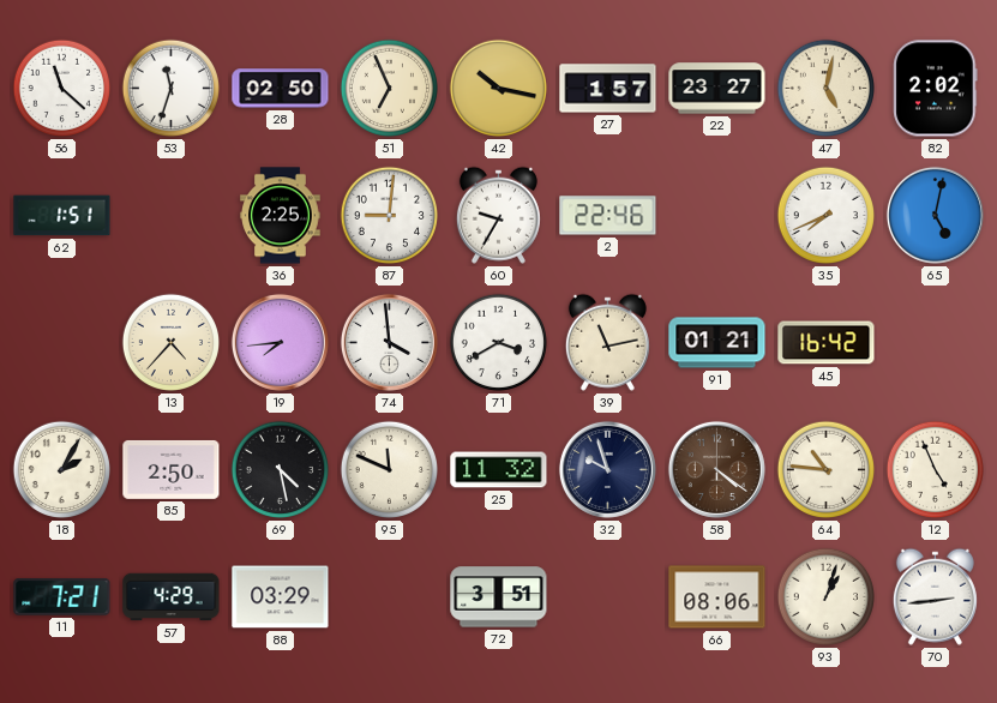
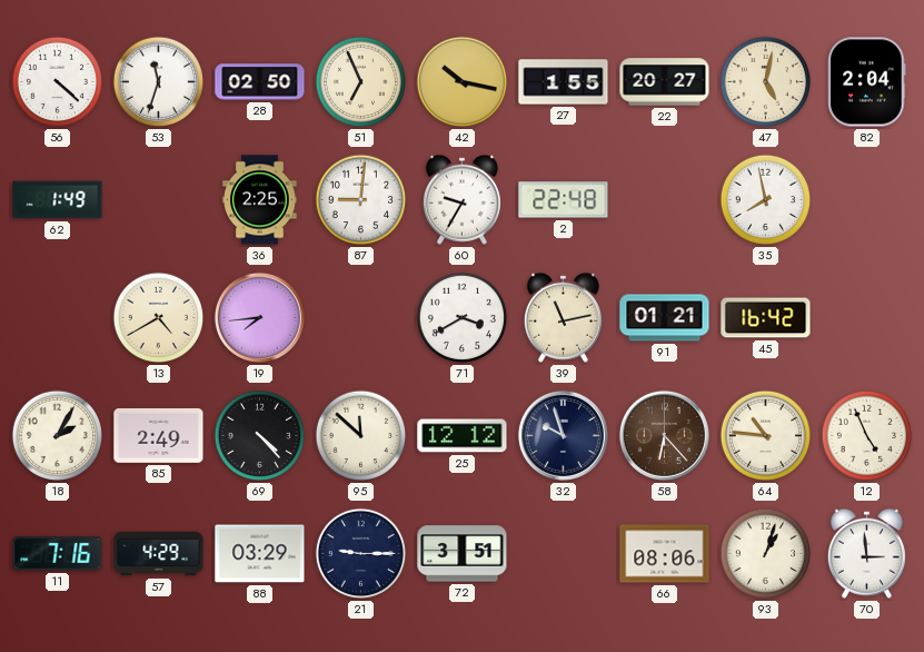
56: 11:22 -> 4:22
27: 1:57 -> 1:55
22: 23:27 -> 20:27
82: 2:02 -> 2:04
62: 1:51 -> 1:49
2: 22:46 -> 22:48
35: 7:41 -> 7:58
65: 5:02 -> none
13: 4:37 -> 4:40
74: 3:59 -> none
85: 2:50 -> 2:49
69: 4:28 -> 4:23
95: 11:49 -> 11:52
25: 11:32 -> 12:12
58: 4:21 -> 6:23
11: 7:21 -> 7:16
21: none -> 9:15
70: 2:44 -> 2:59
